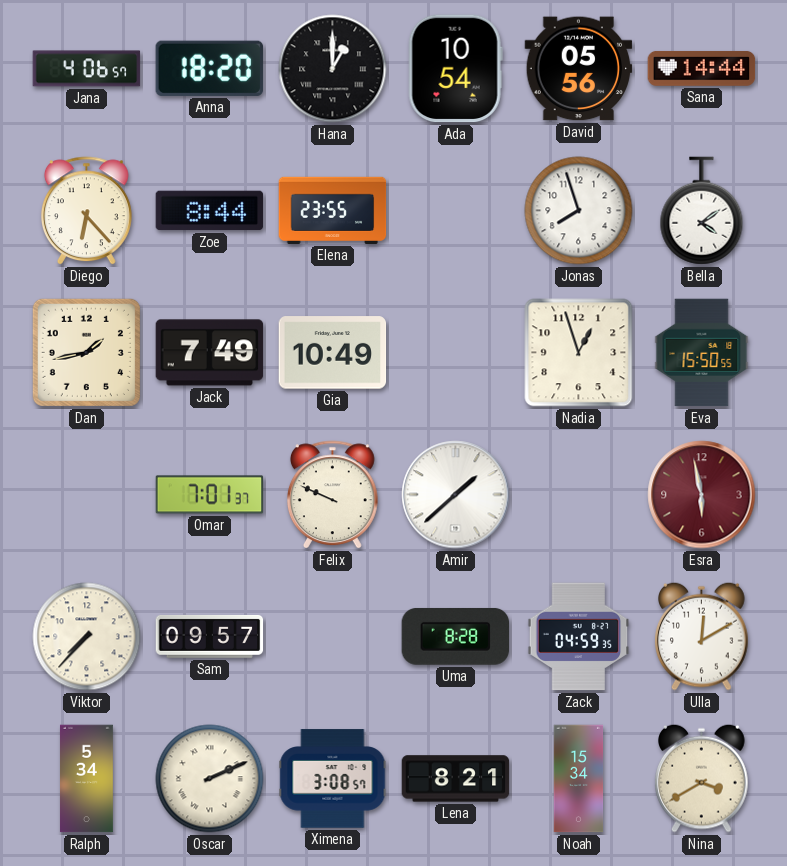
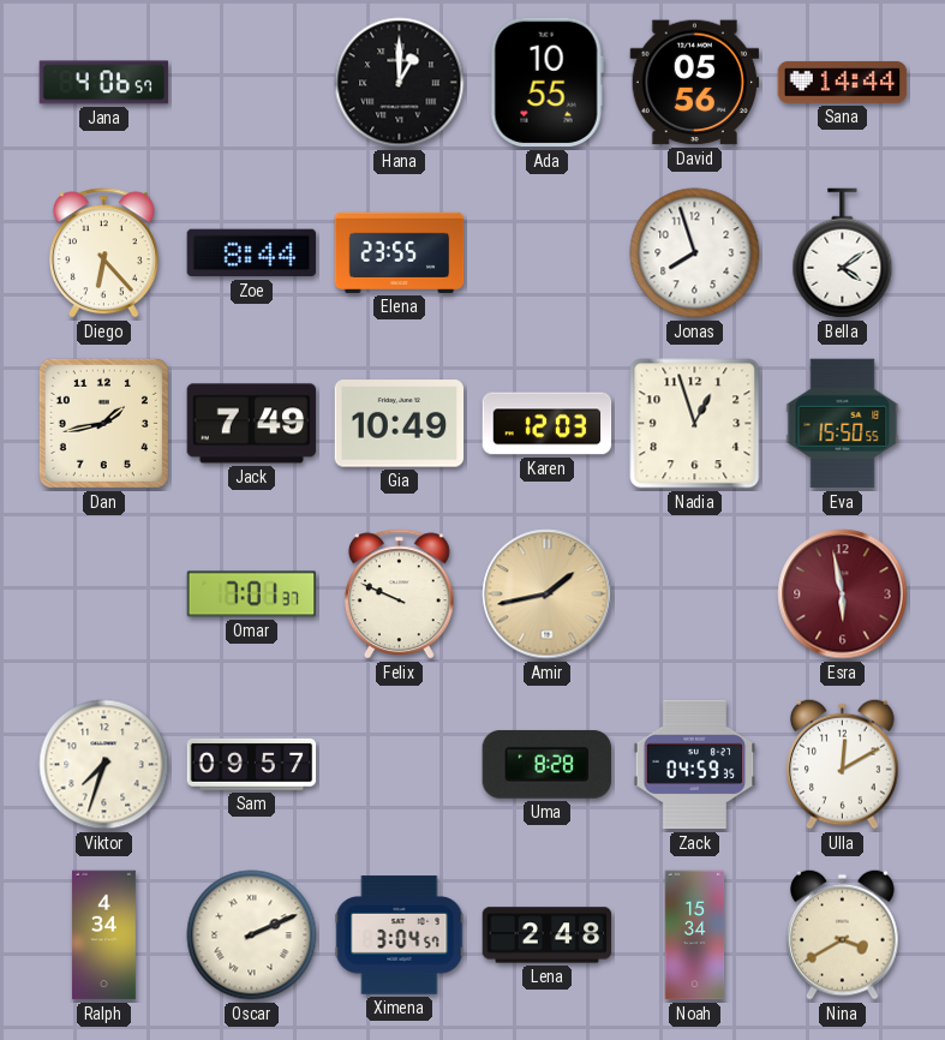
Anna: 18:20 -> none
Ada: 10:54 -> 10:55
Karen: none -> 12:03
Amir: 1:38 -> 1:43
Amir dial: white -> champagne
Viktor: 7:37 -> 7:33
Ralph: 5:34 -> 4:34
Ximena: 3:08 -> 3:04
Lena: 8:21 -> 2:48
